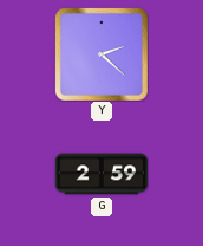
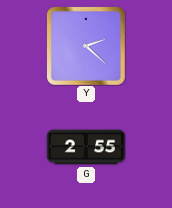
G: 2:59 -> 2:55
